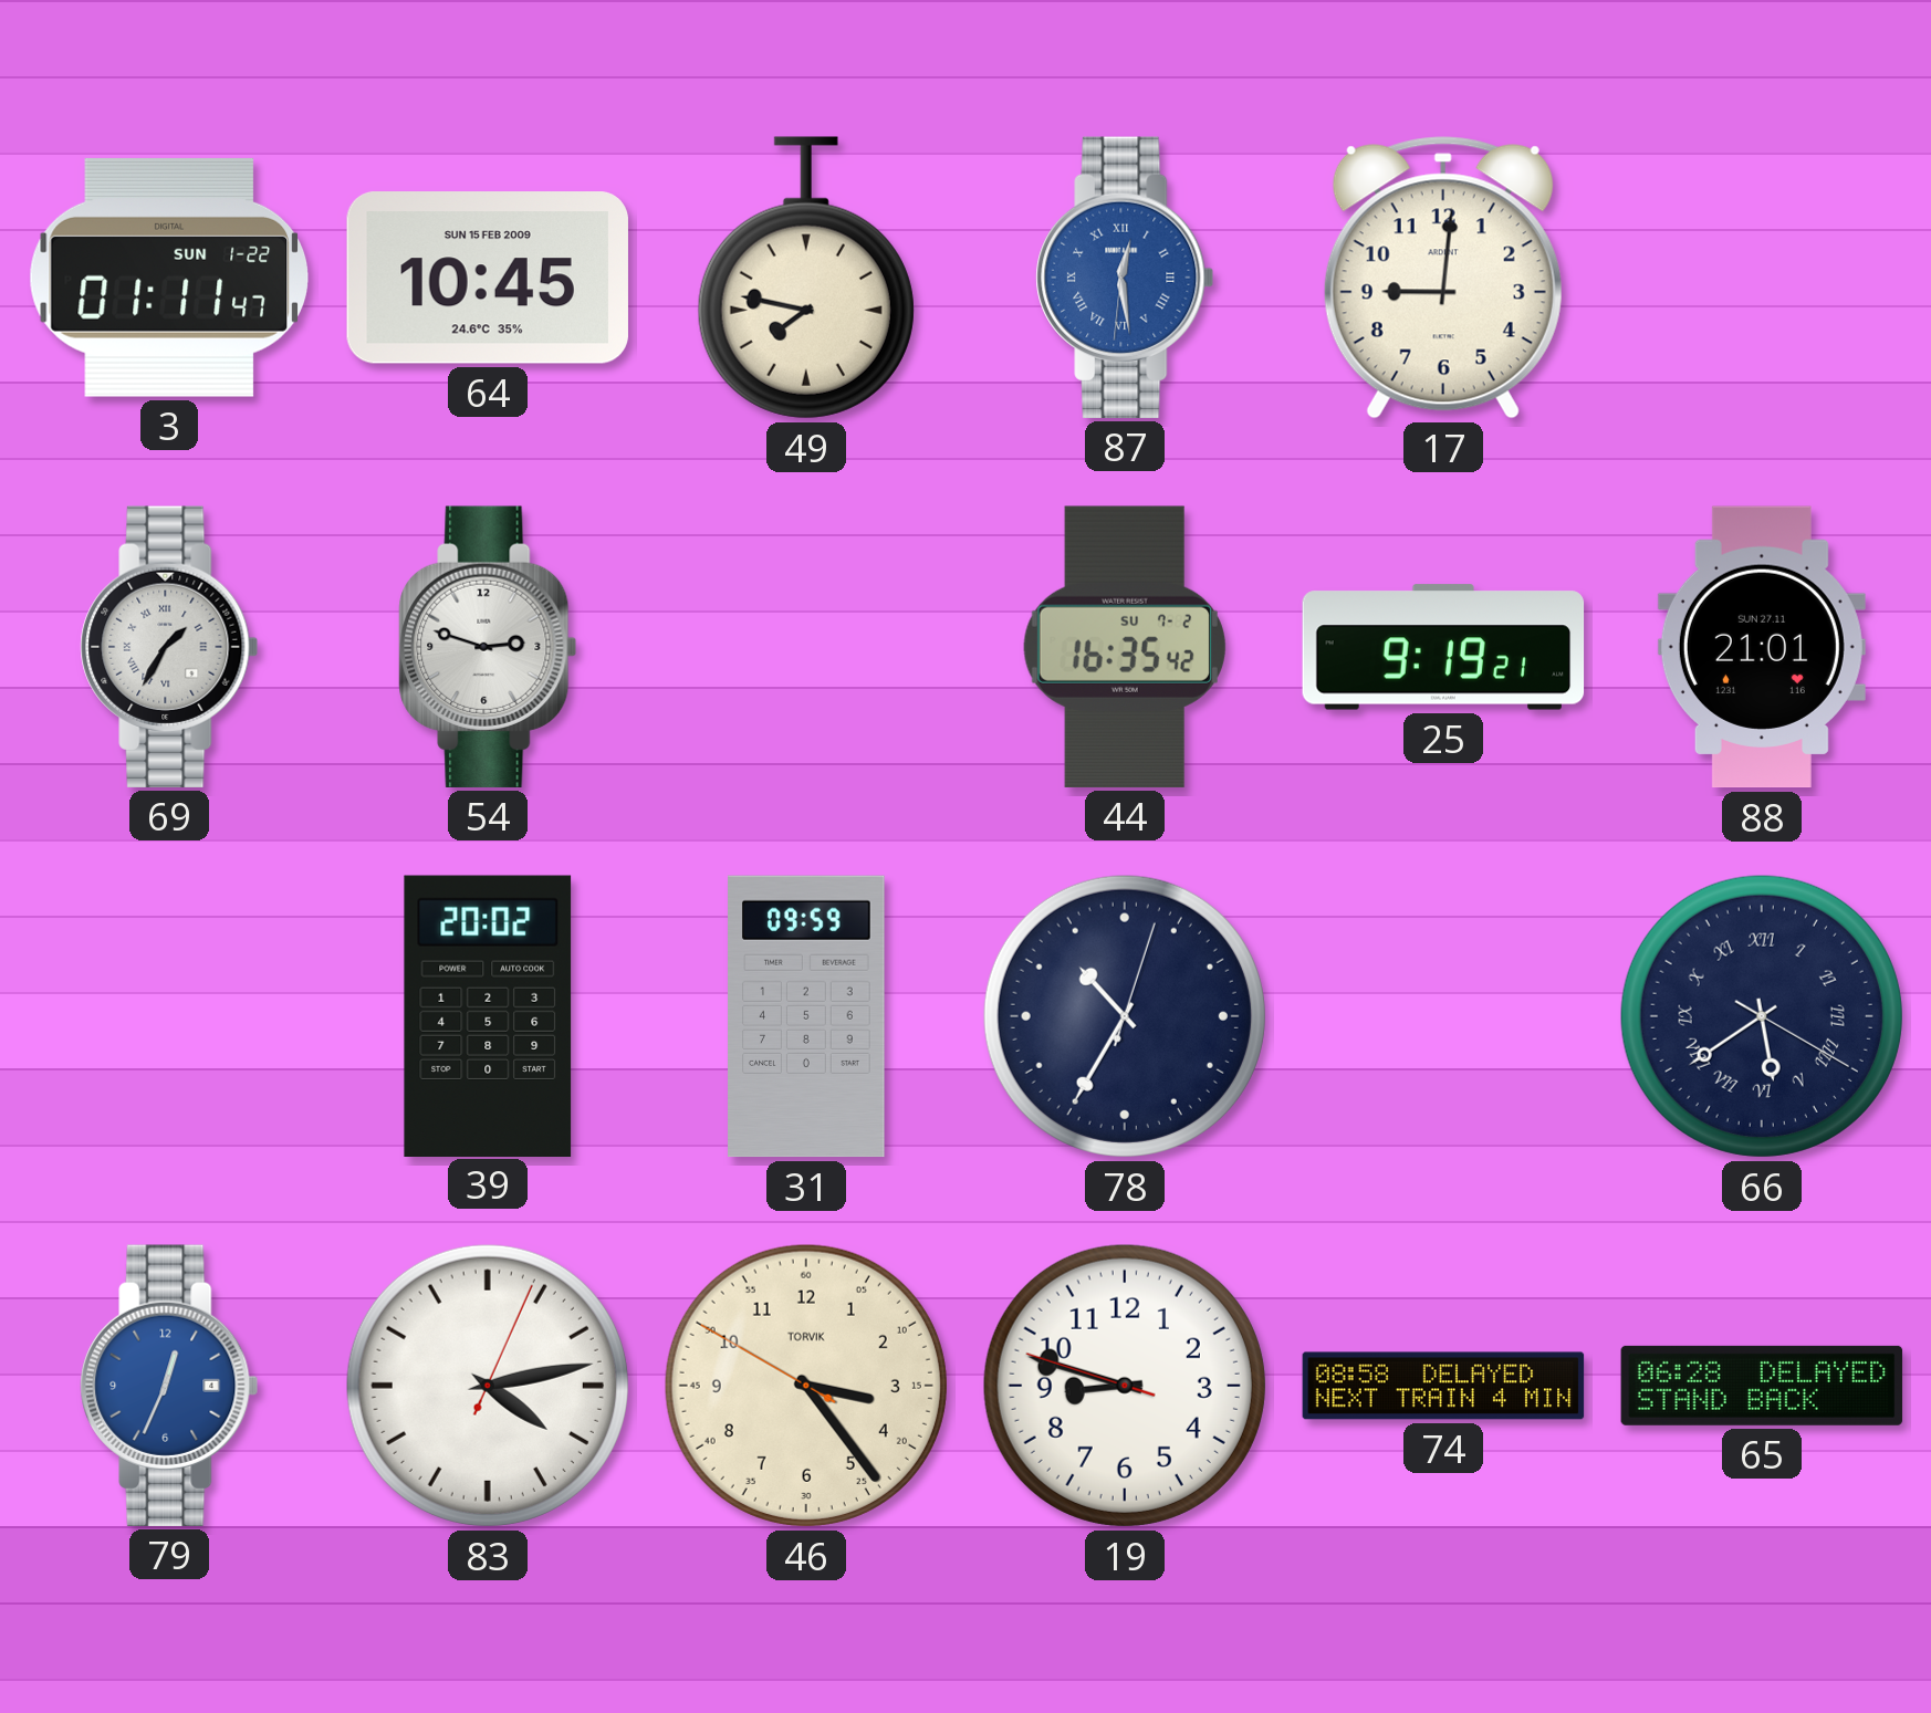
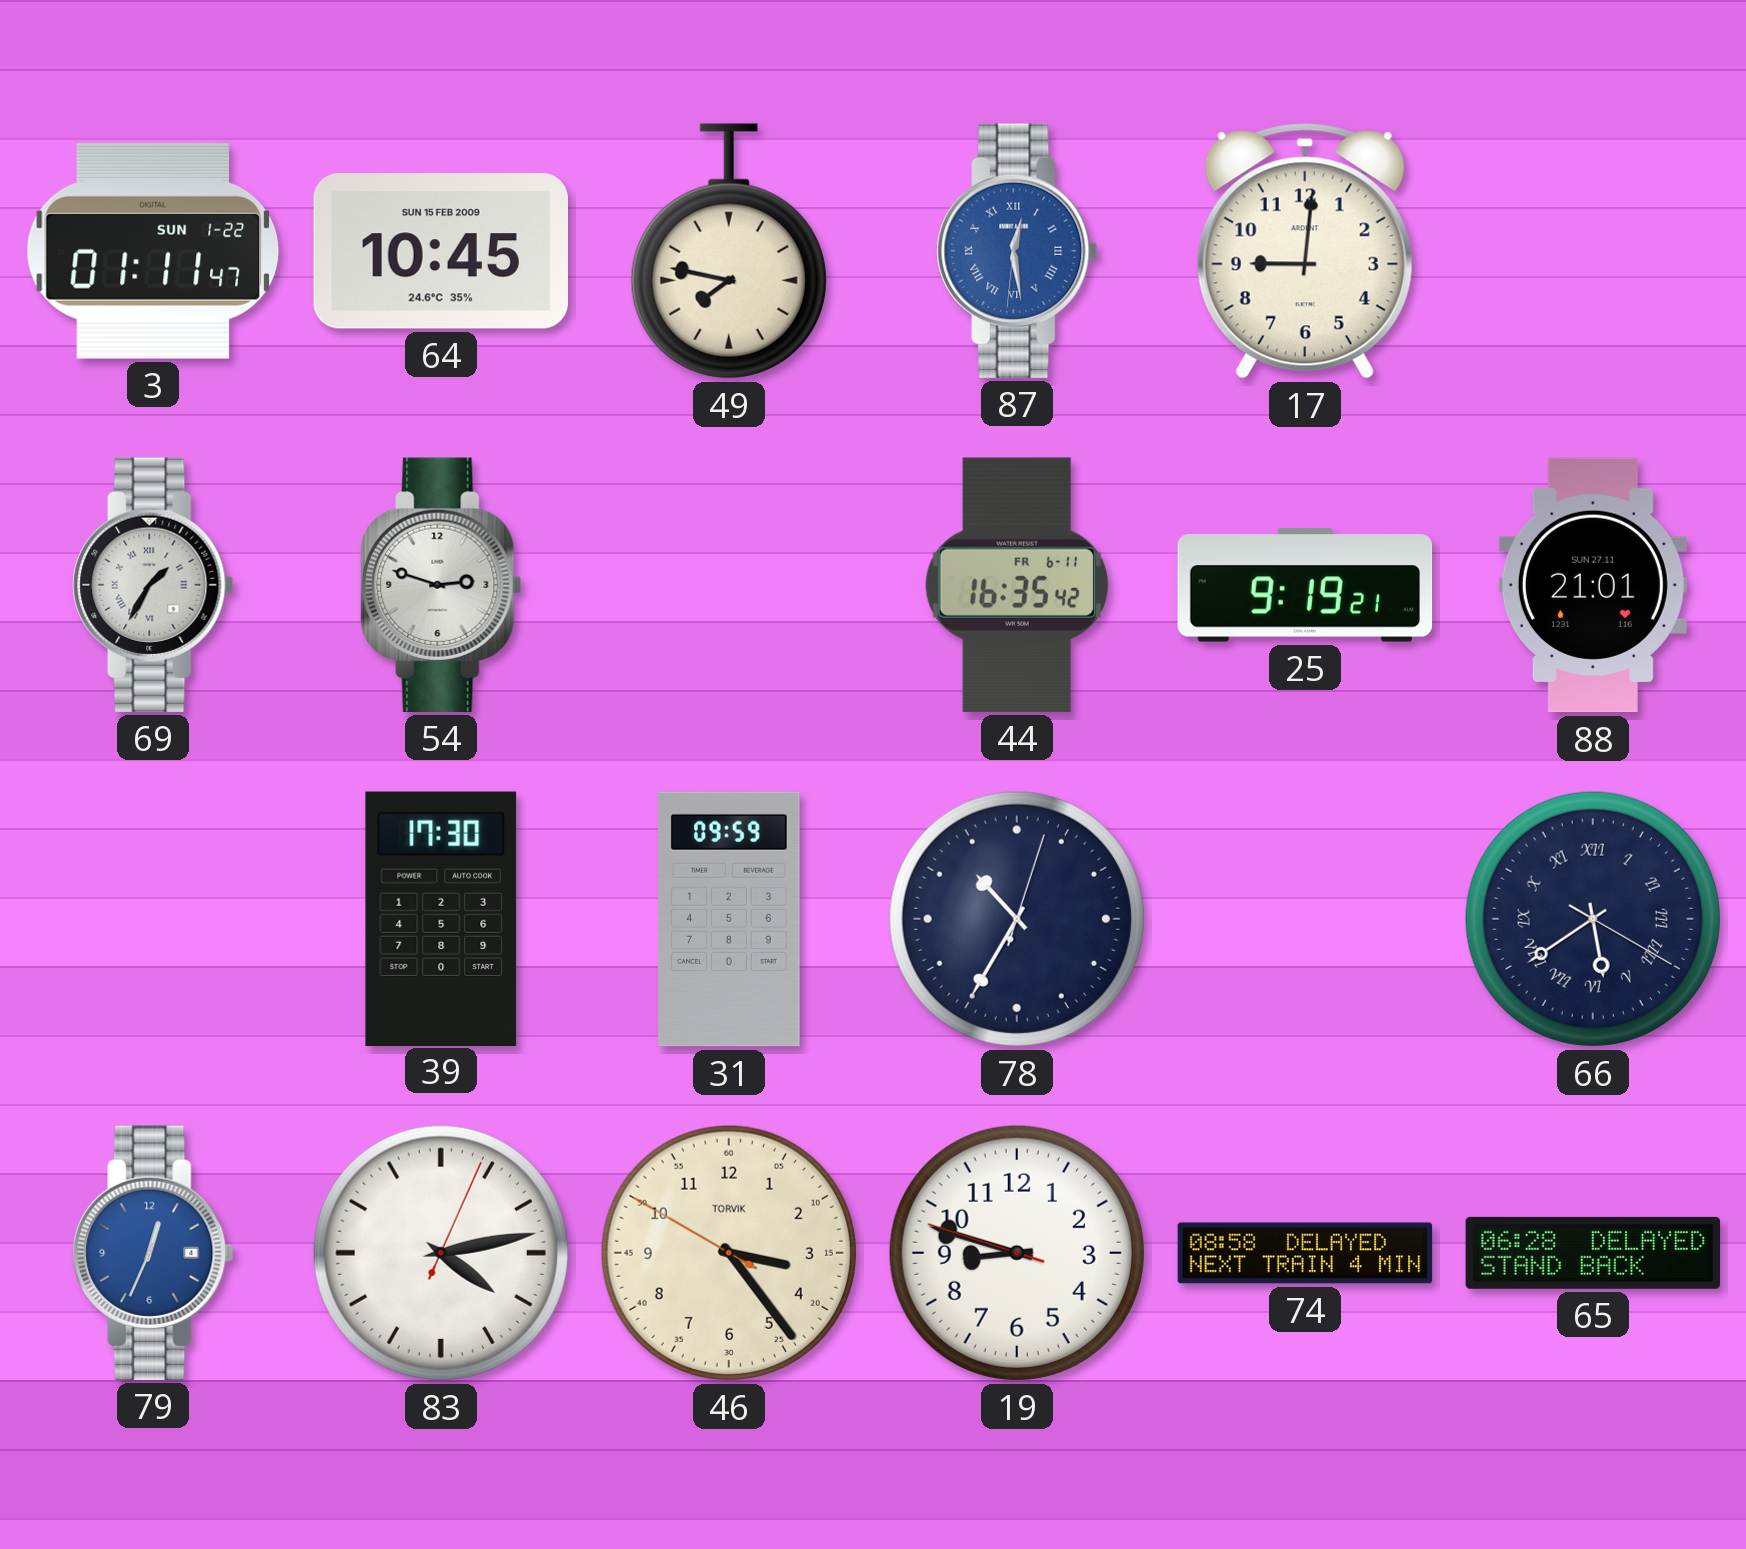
44 date: SU 7-2 -> FR 6-11
39: 20:02 -> 17:30
